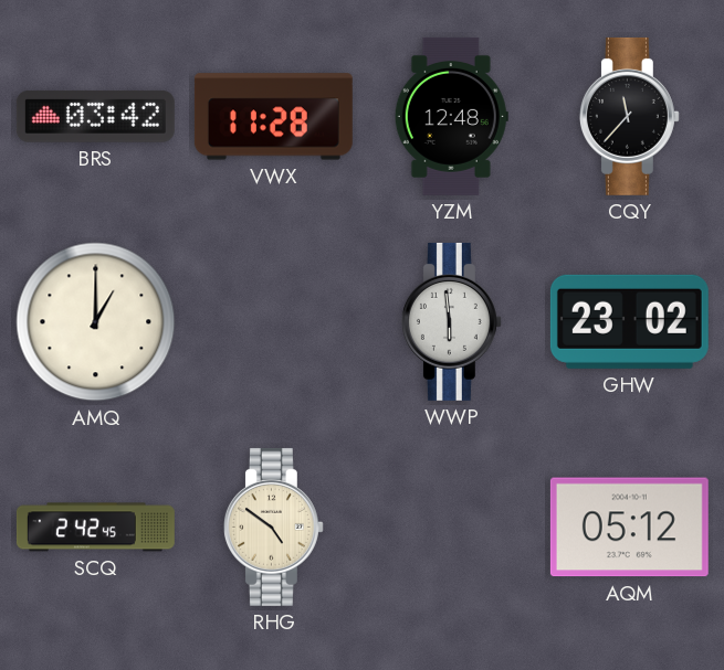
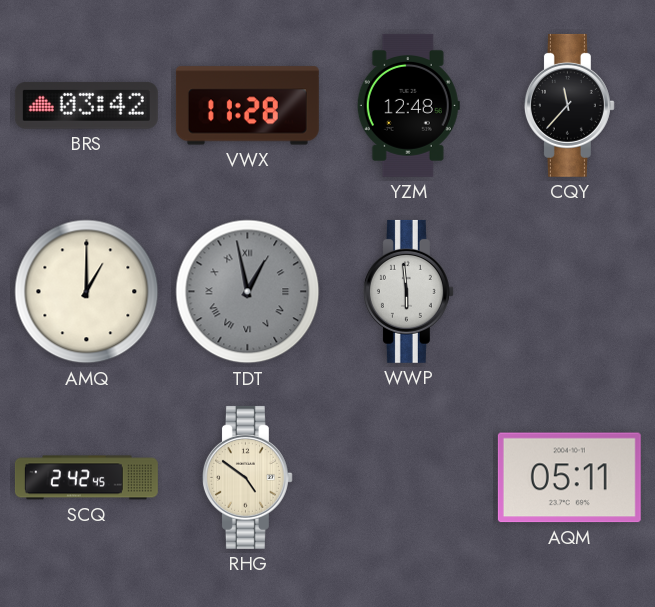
TDT: none -> 12:58
GHW: 23:02 -> none
AQM: 05:12 -> 05:11
